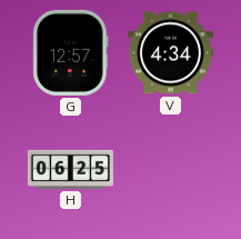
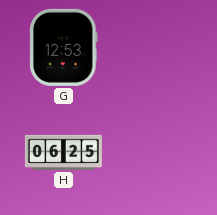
G: 12:57 -> 12:53
V: 4:34 -> none
